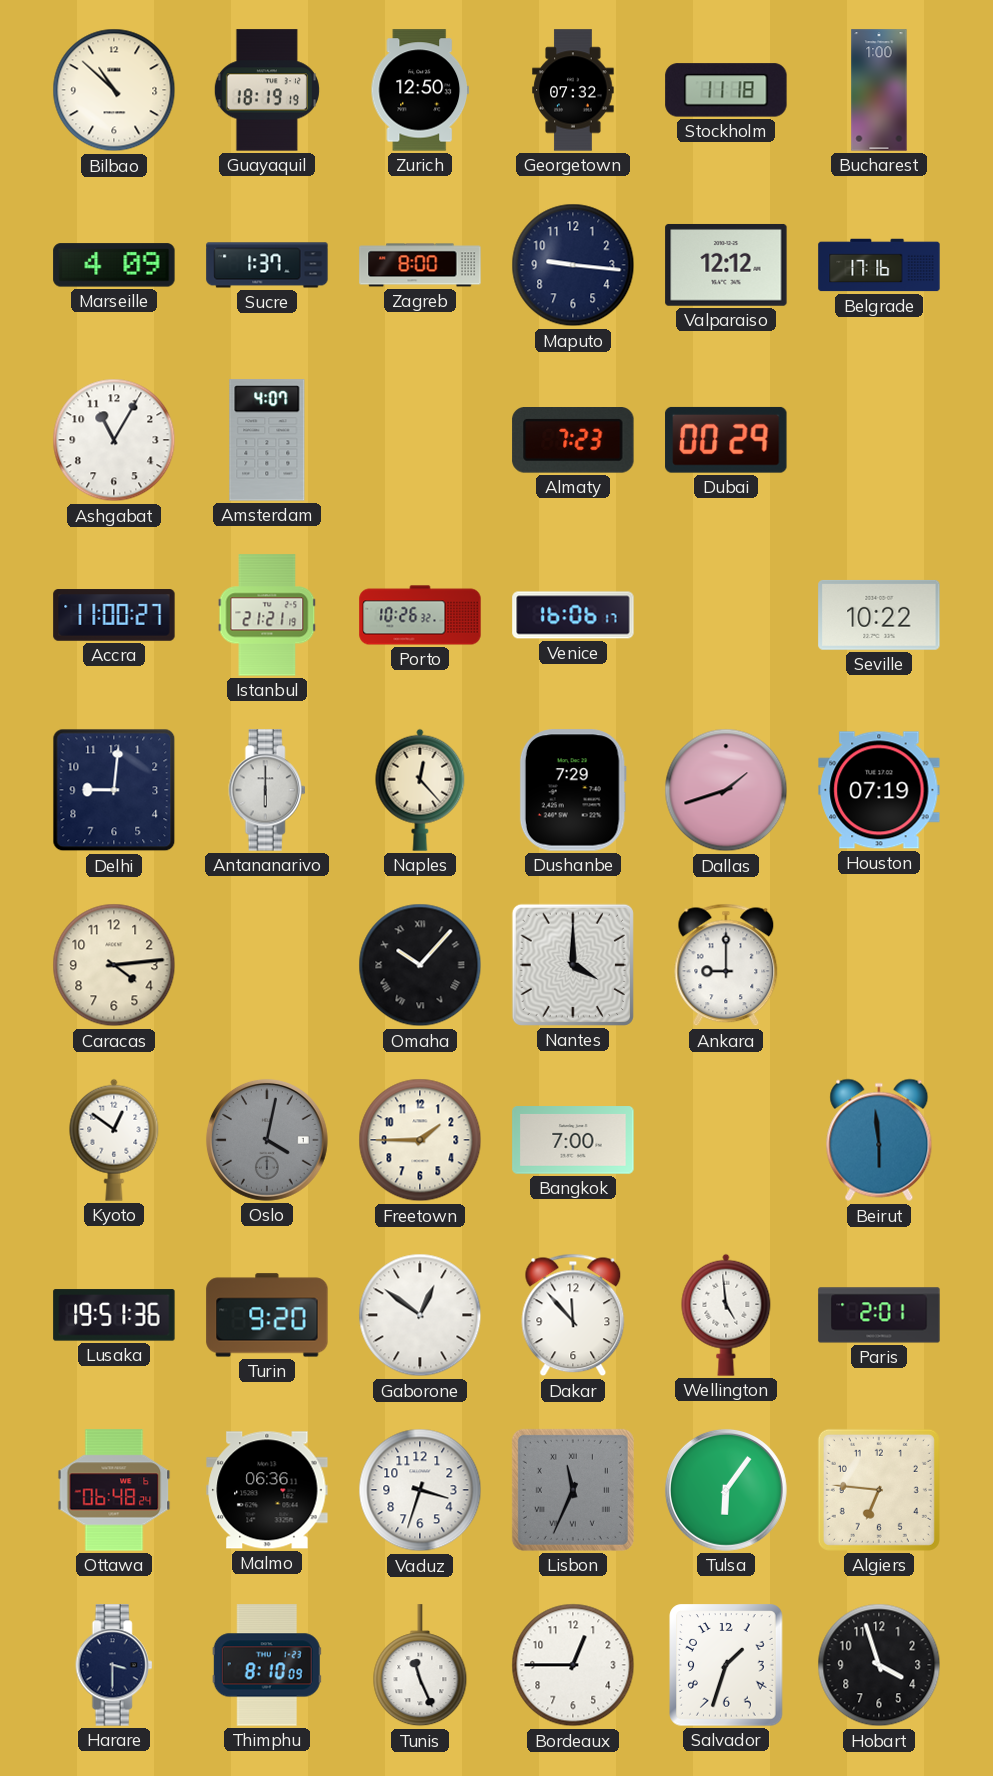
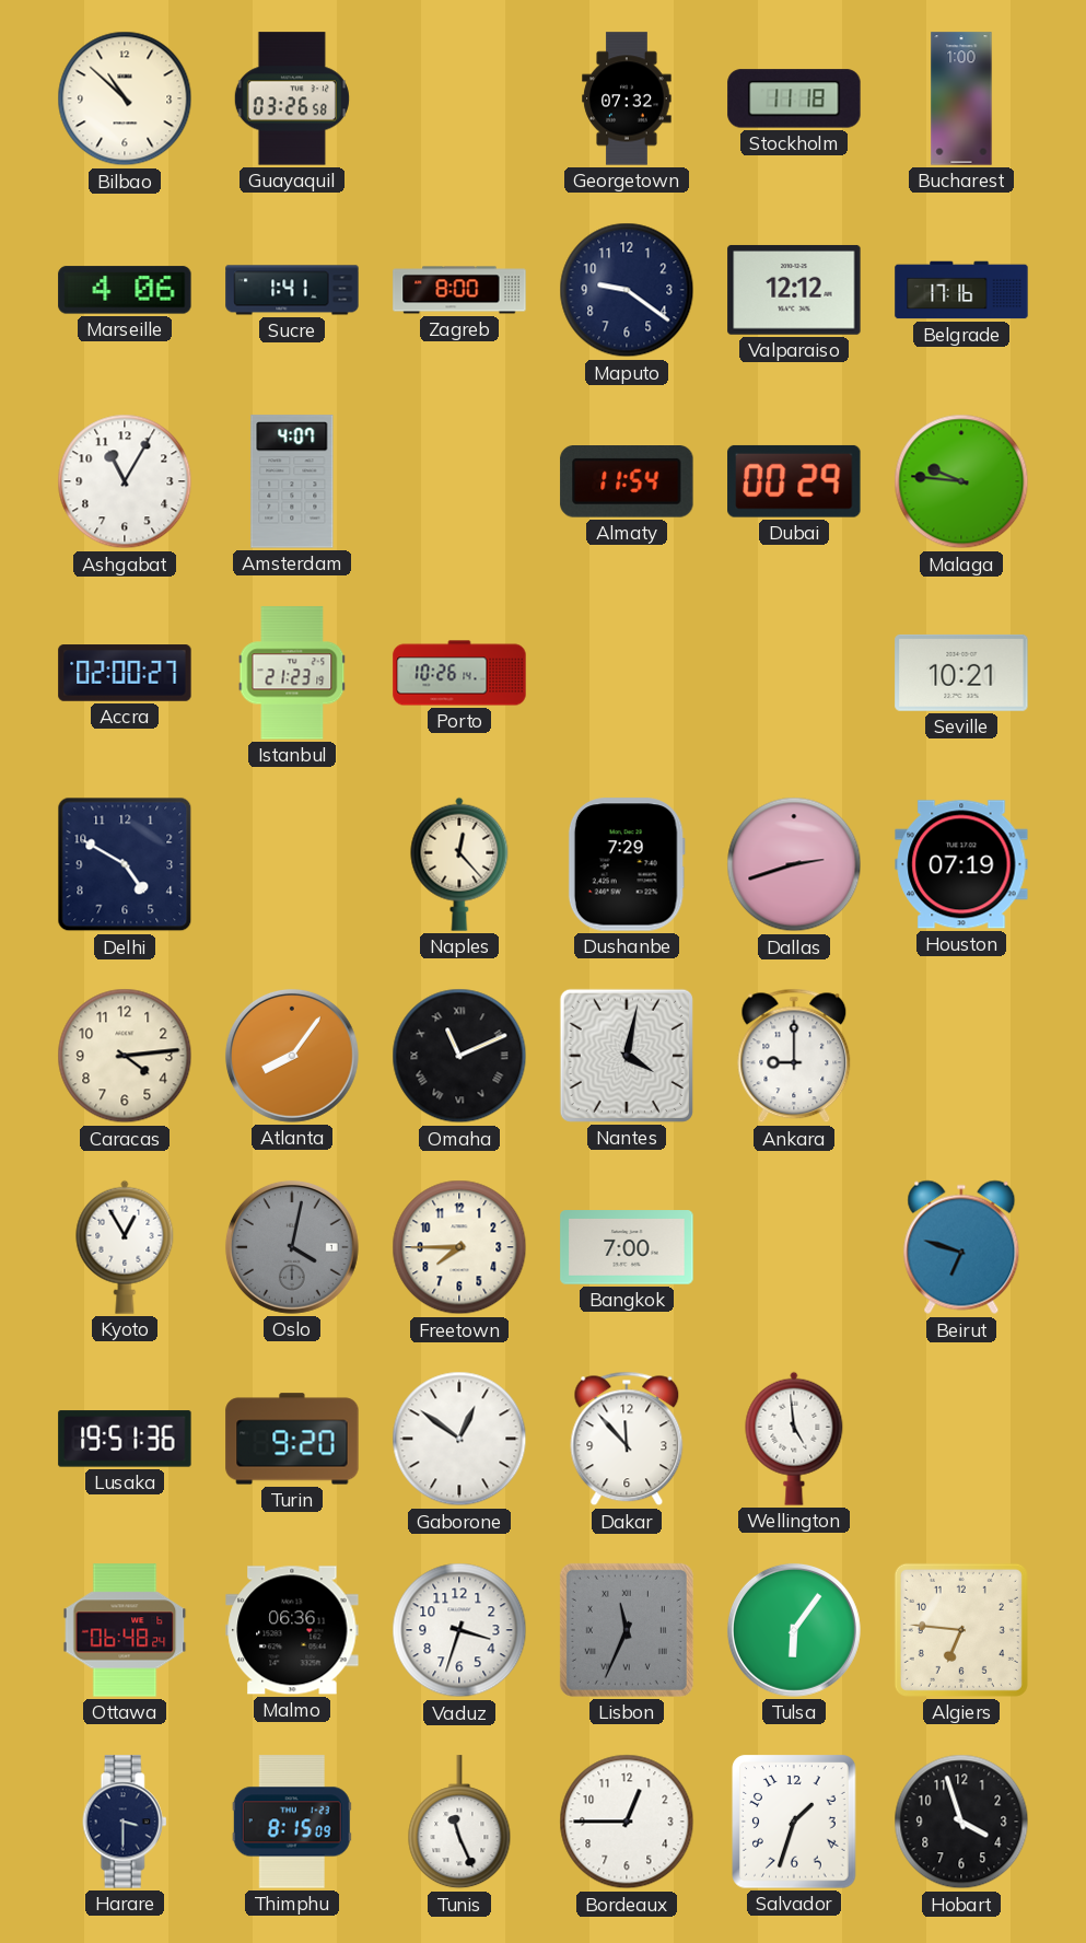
Guayaquil: 18:19 -> 03:26
Zurich: 12:50 -> none
Marseille: 4:09 -> 4:06
Sucre: 1:37 -> 1:41
Maputo: 9:16 -> 9:21
Almaty: 7:23 -> 11:54
Malaga: none -> 9:46
Accra: 11:00 -> 02:00
Istanbul: 21:21 -> 21:23
Porto: 10:26:32 -> 10:26:14
Venice: 16:06 -> none
Seville: 10:22 -> 10:21
Delhi: 9:01 -> 4:50
Antananarivo: 6:00 -> none
Dallas: 1:42 -> 2:42
Atlanta: none -> 8:06
Omaha: 10:07 -> 11:11
Nantes: 4:00 -> 4:02
Kyoto: 12:51 -> 12:55
Freetown: 1:45 -> 7:45
Beirut: 5:59 -> 6:48
Paris: 2:01 -> none
Thimphu: 8:10 -> 8:15
